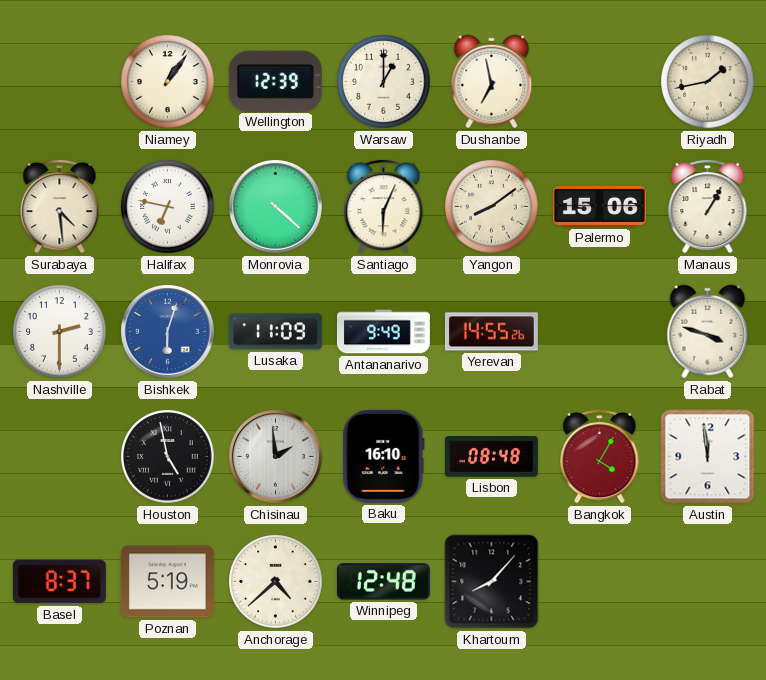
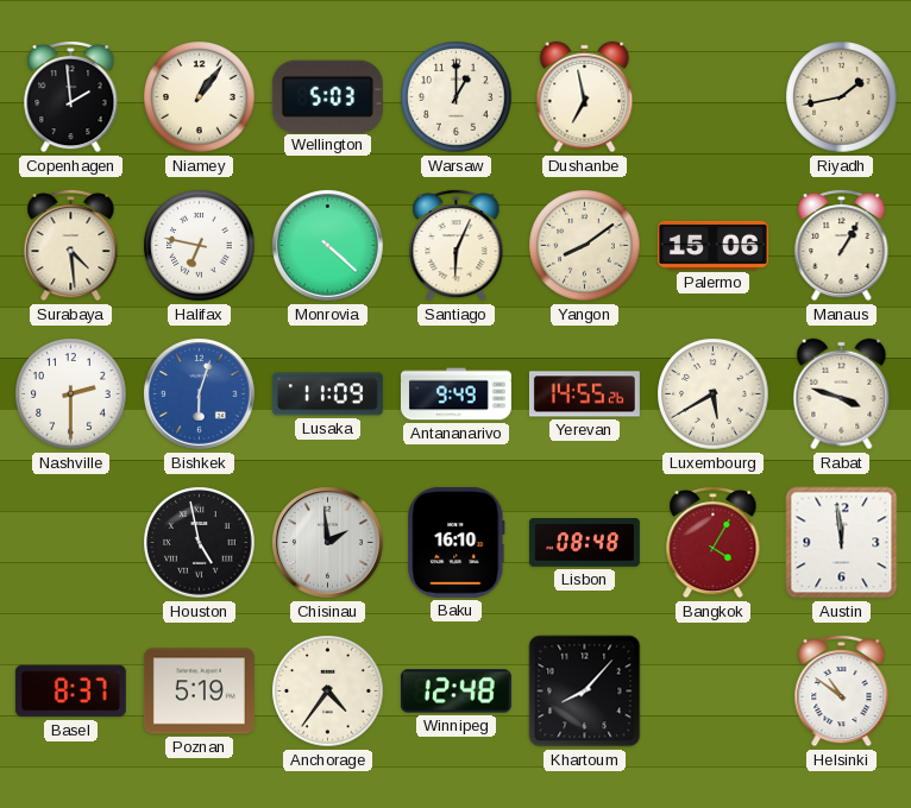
Copenhagen: none -> 1:59
Wellington: 12:39 -> 5:03
Luxembourg: none -> 5:40
Anchorage: 4:38 -> 4:36
Helsinki: none -> 10:51
